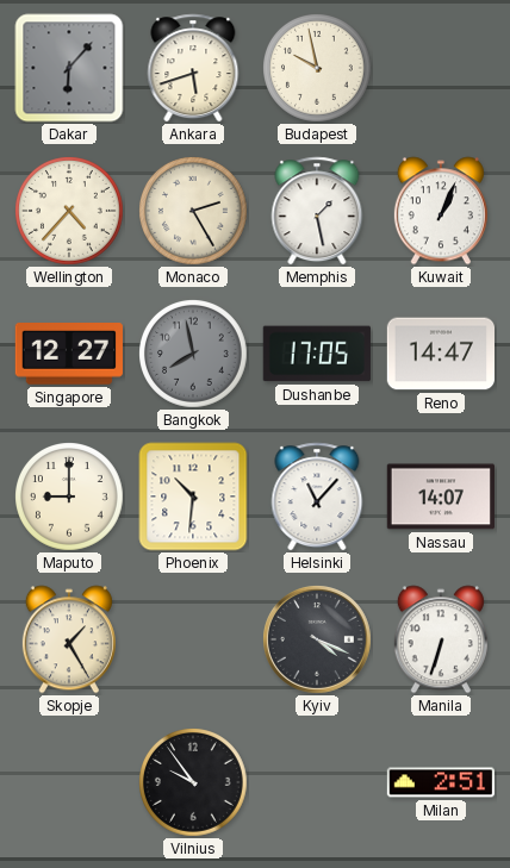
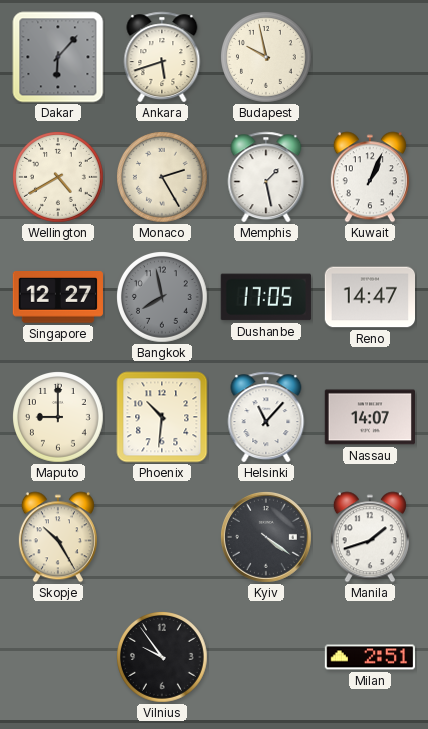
Wellington: 4:37 -> 4:40
Skopje: 1:25 -> 10:25
Kyiv: 4:19 -> 4:21
Manila: 6:33 -> 1:42
